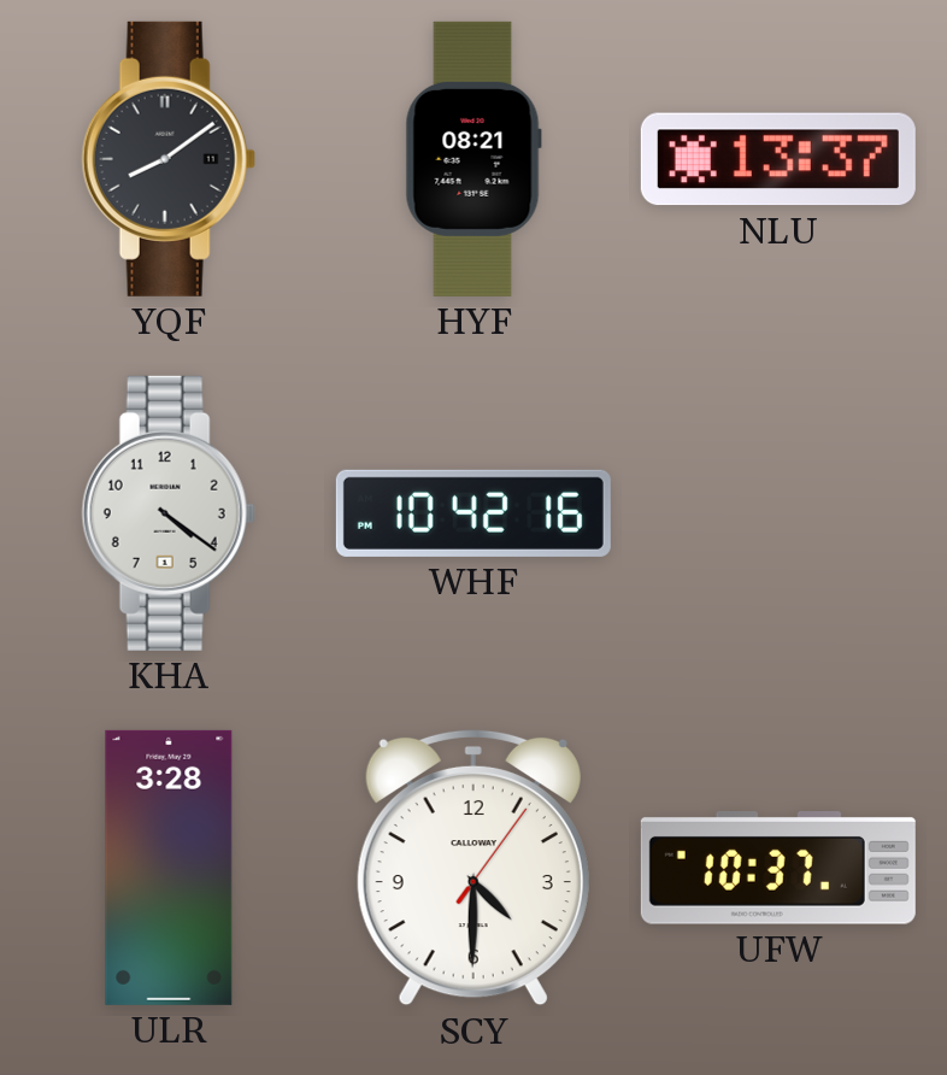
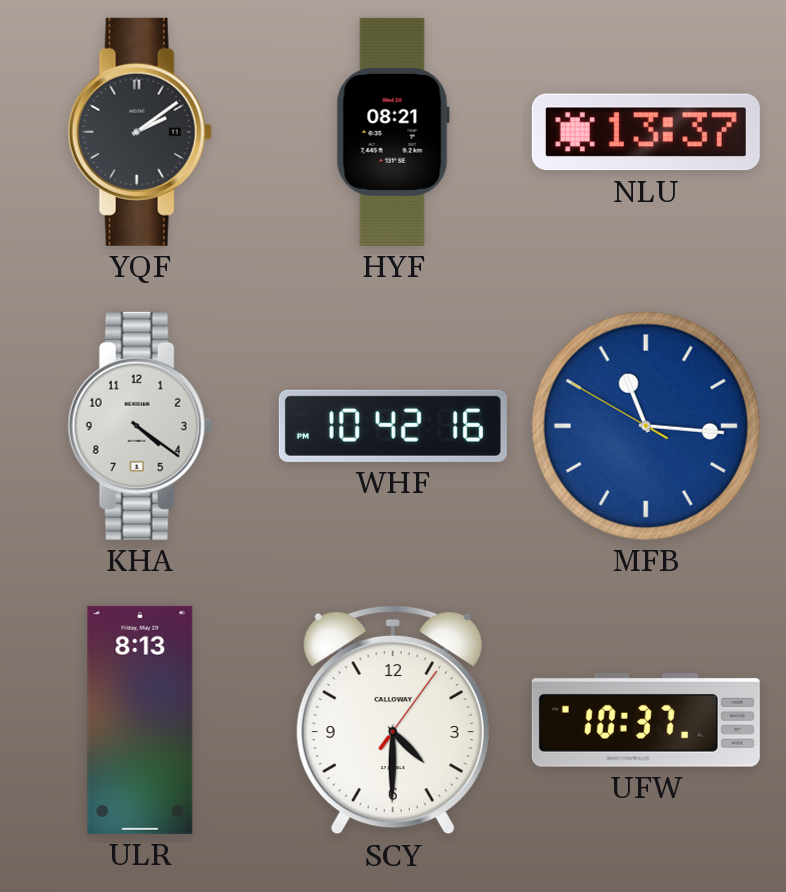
YQF: 8:09 -> 2:09
MFB: none -> 11:15
ULR: 3:28 -> 8:13
